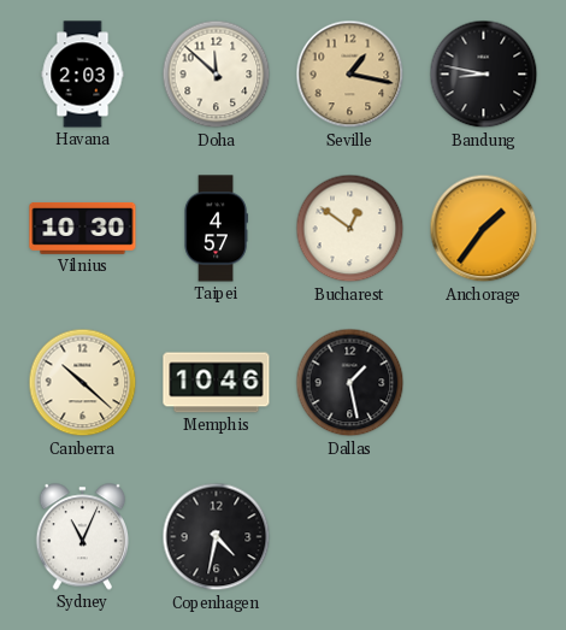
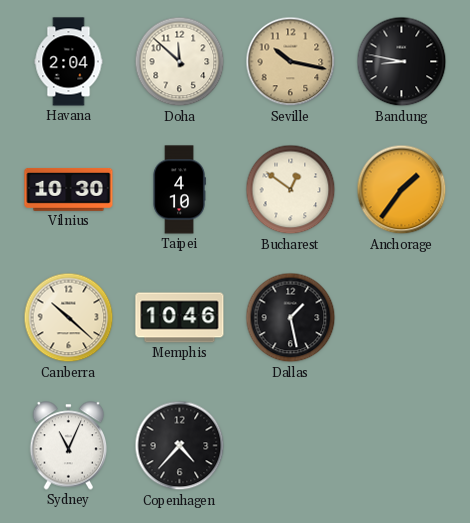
Havana: 2:03 -> 2:04
Seville: 1:17 -> 10:17
Taipei: 4:57 -> 4:10
Copenhagen: 4:32 -> 4:37
